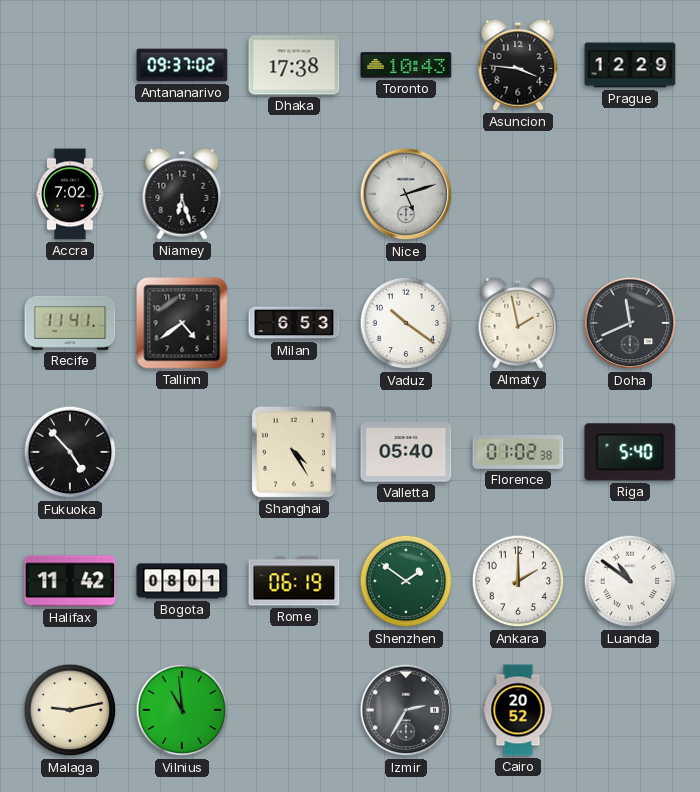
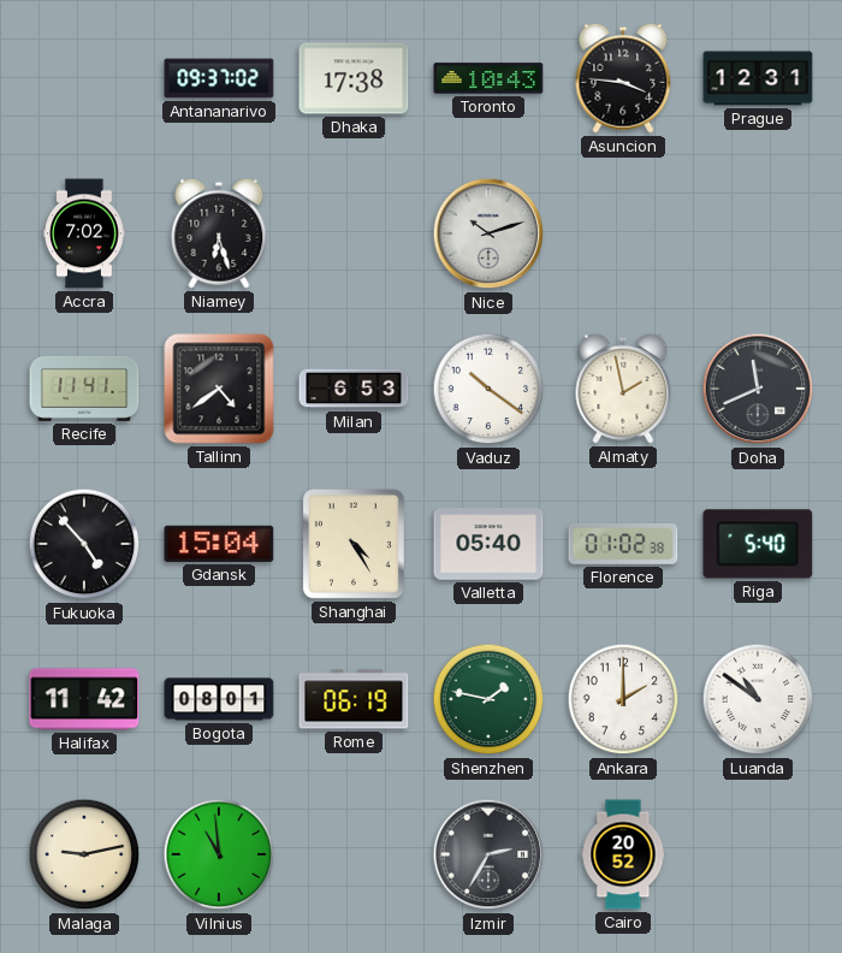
Prague: 12:29 -> 12:31
Nice: 5:12 -> 10:12
Gdansk: none -> 15:04
Shenzhen: 1:51 -> 1:47
